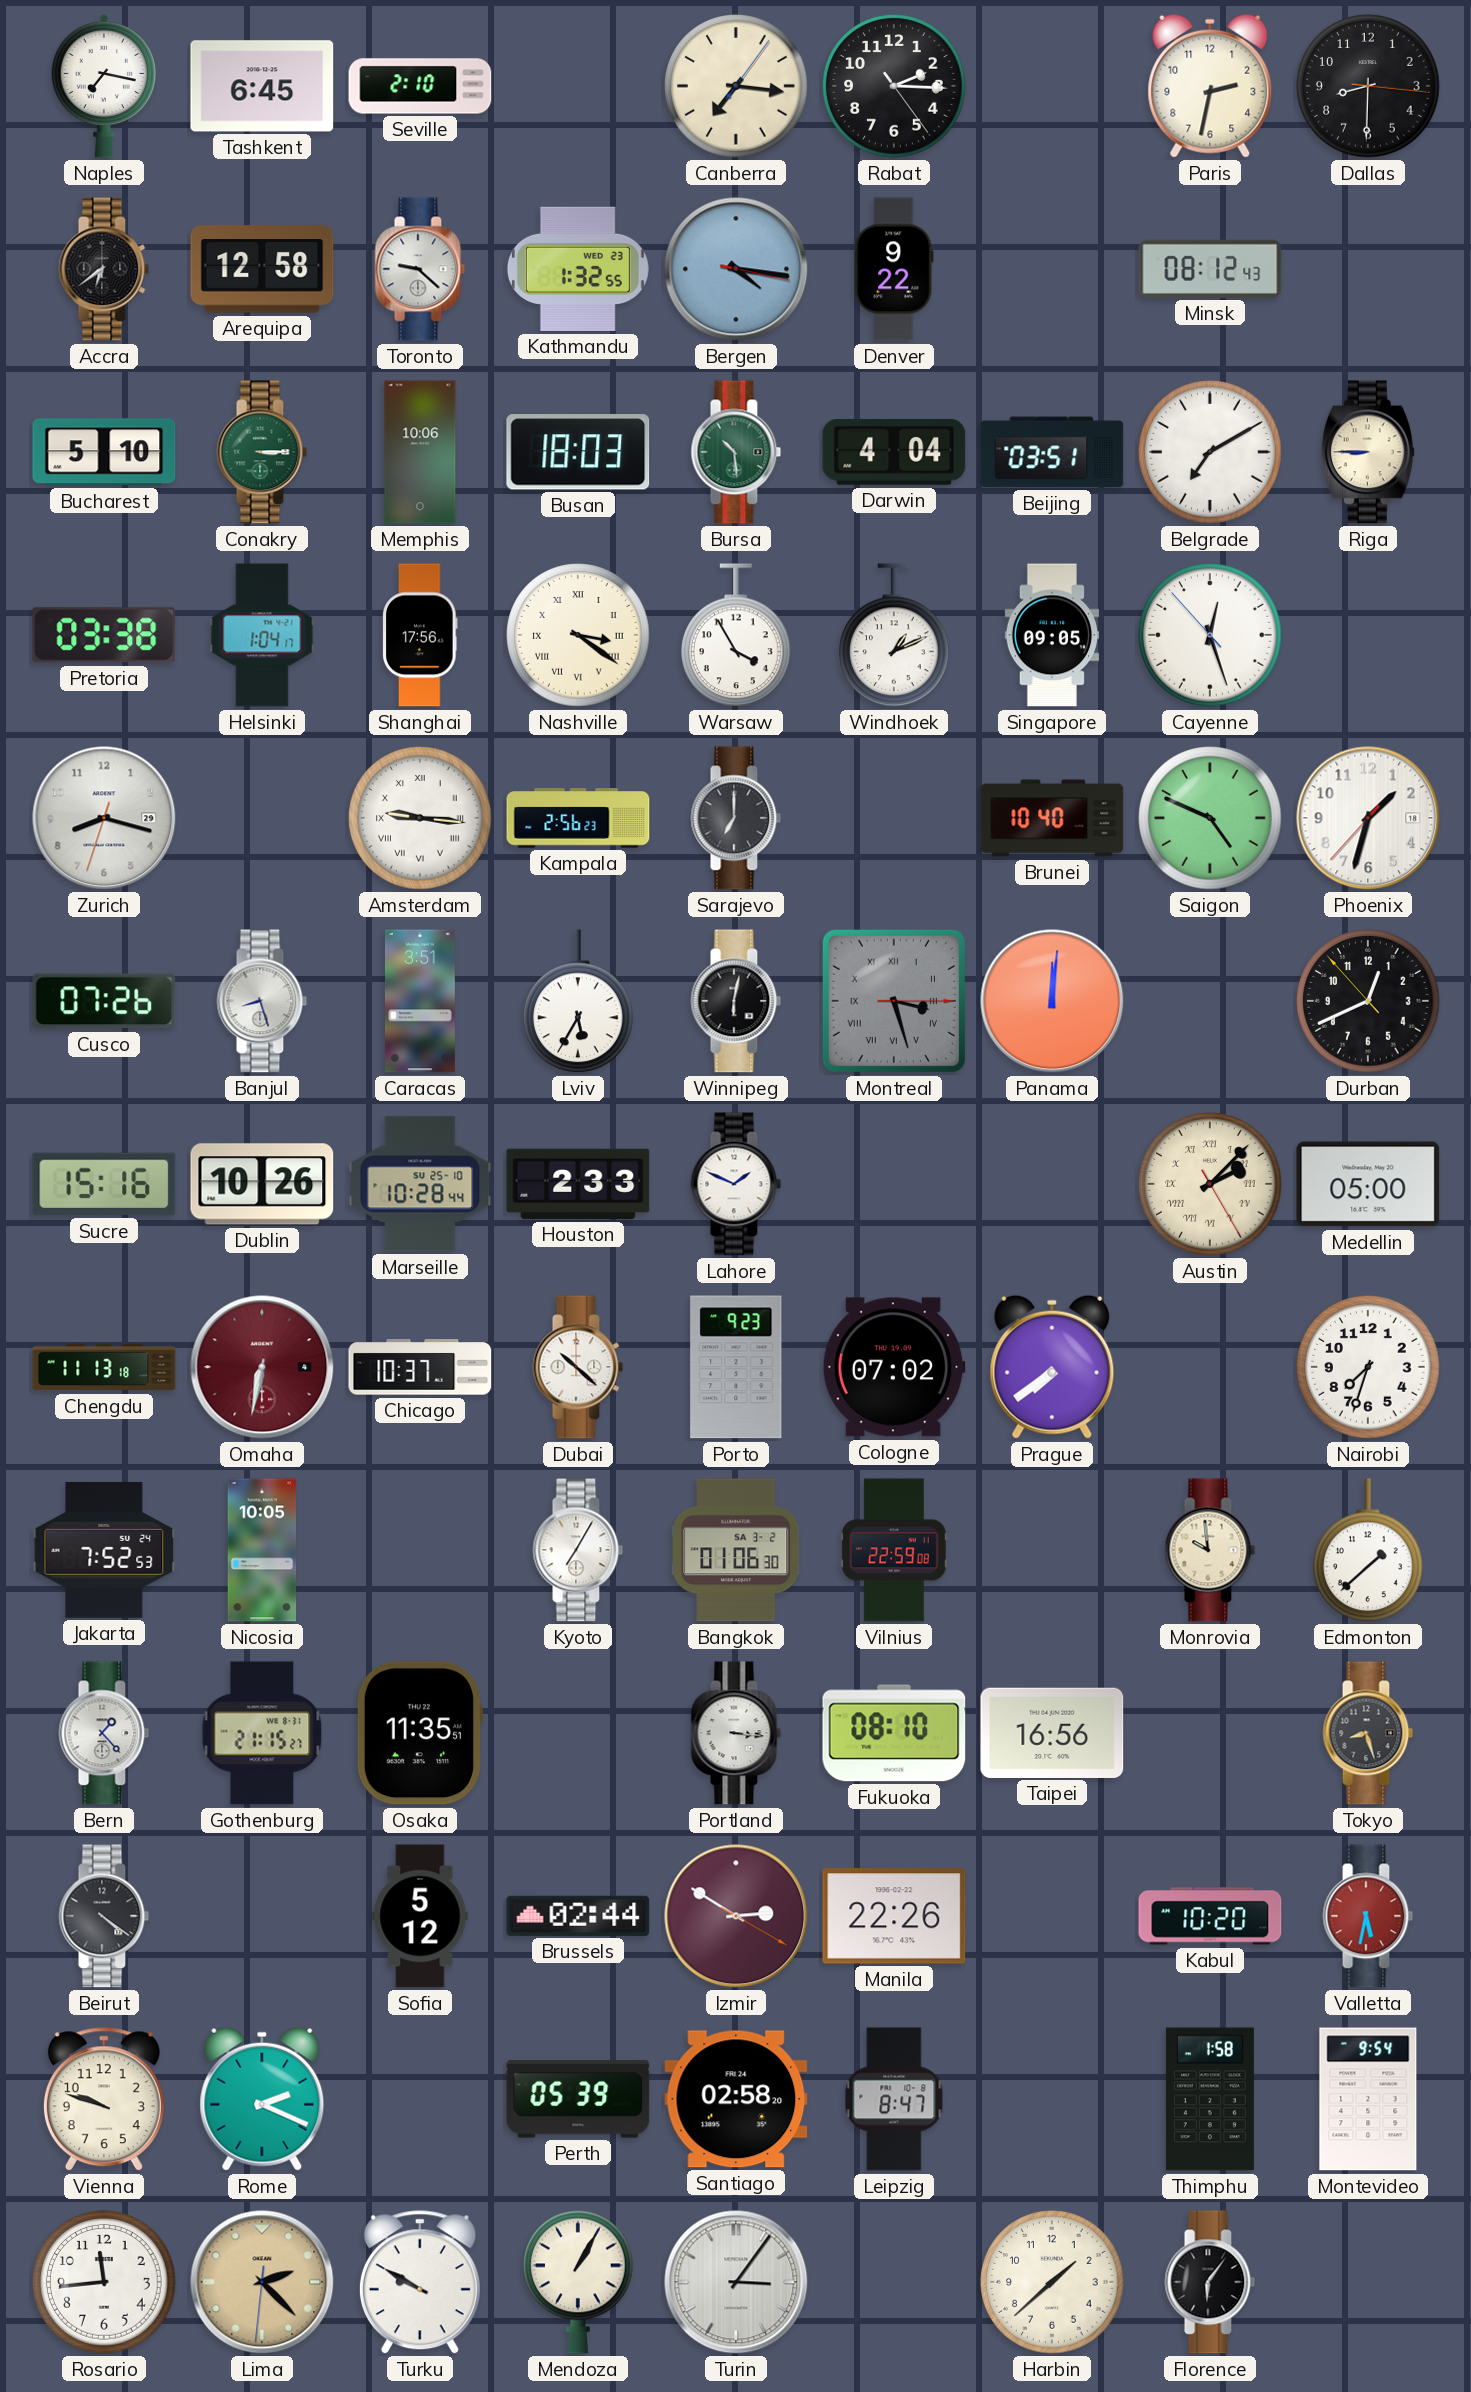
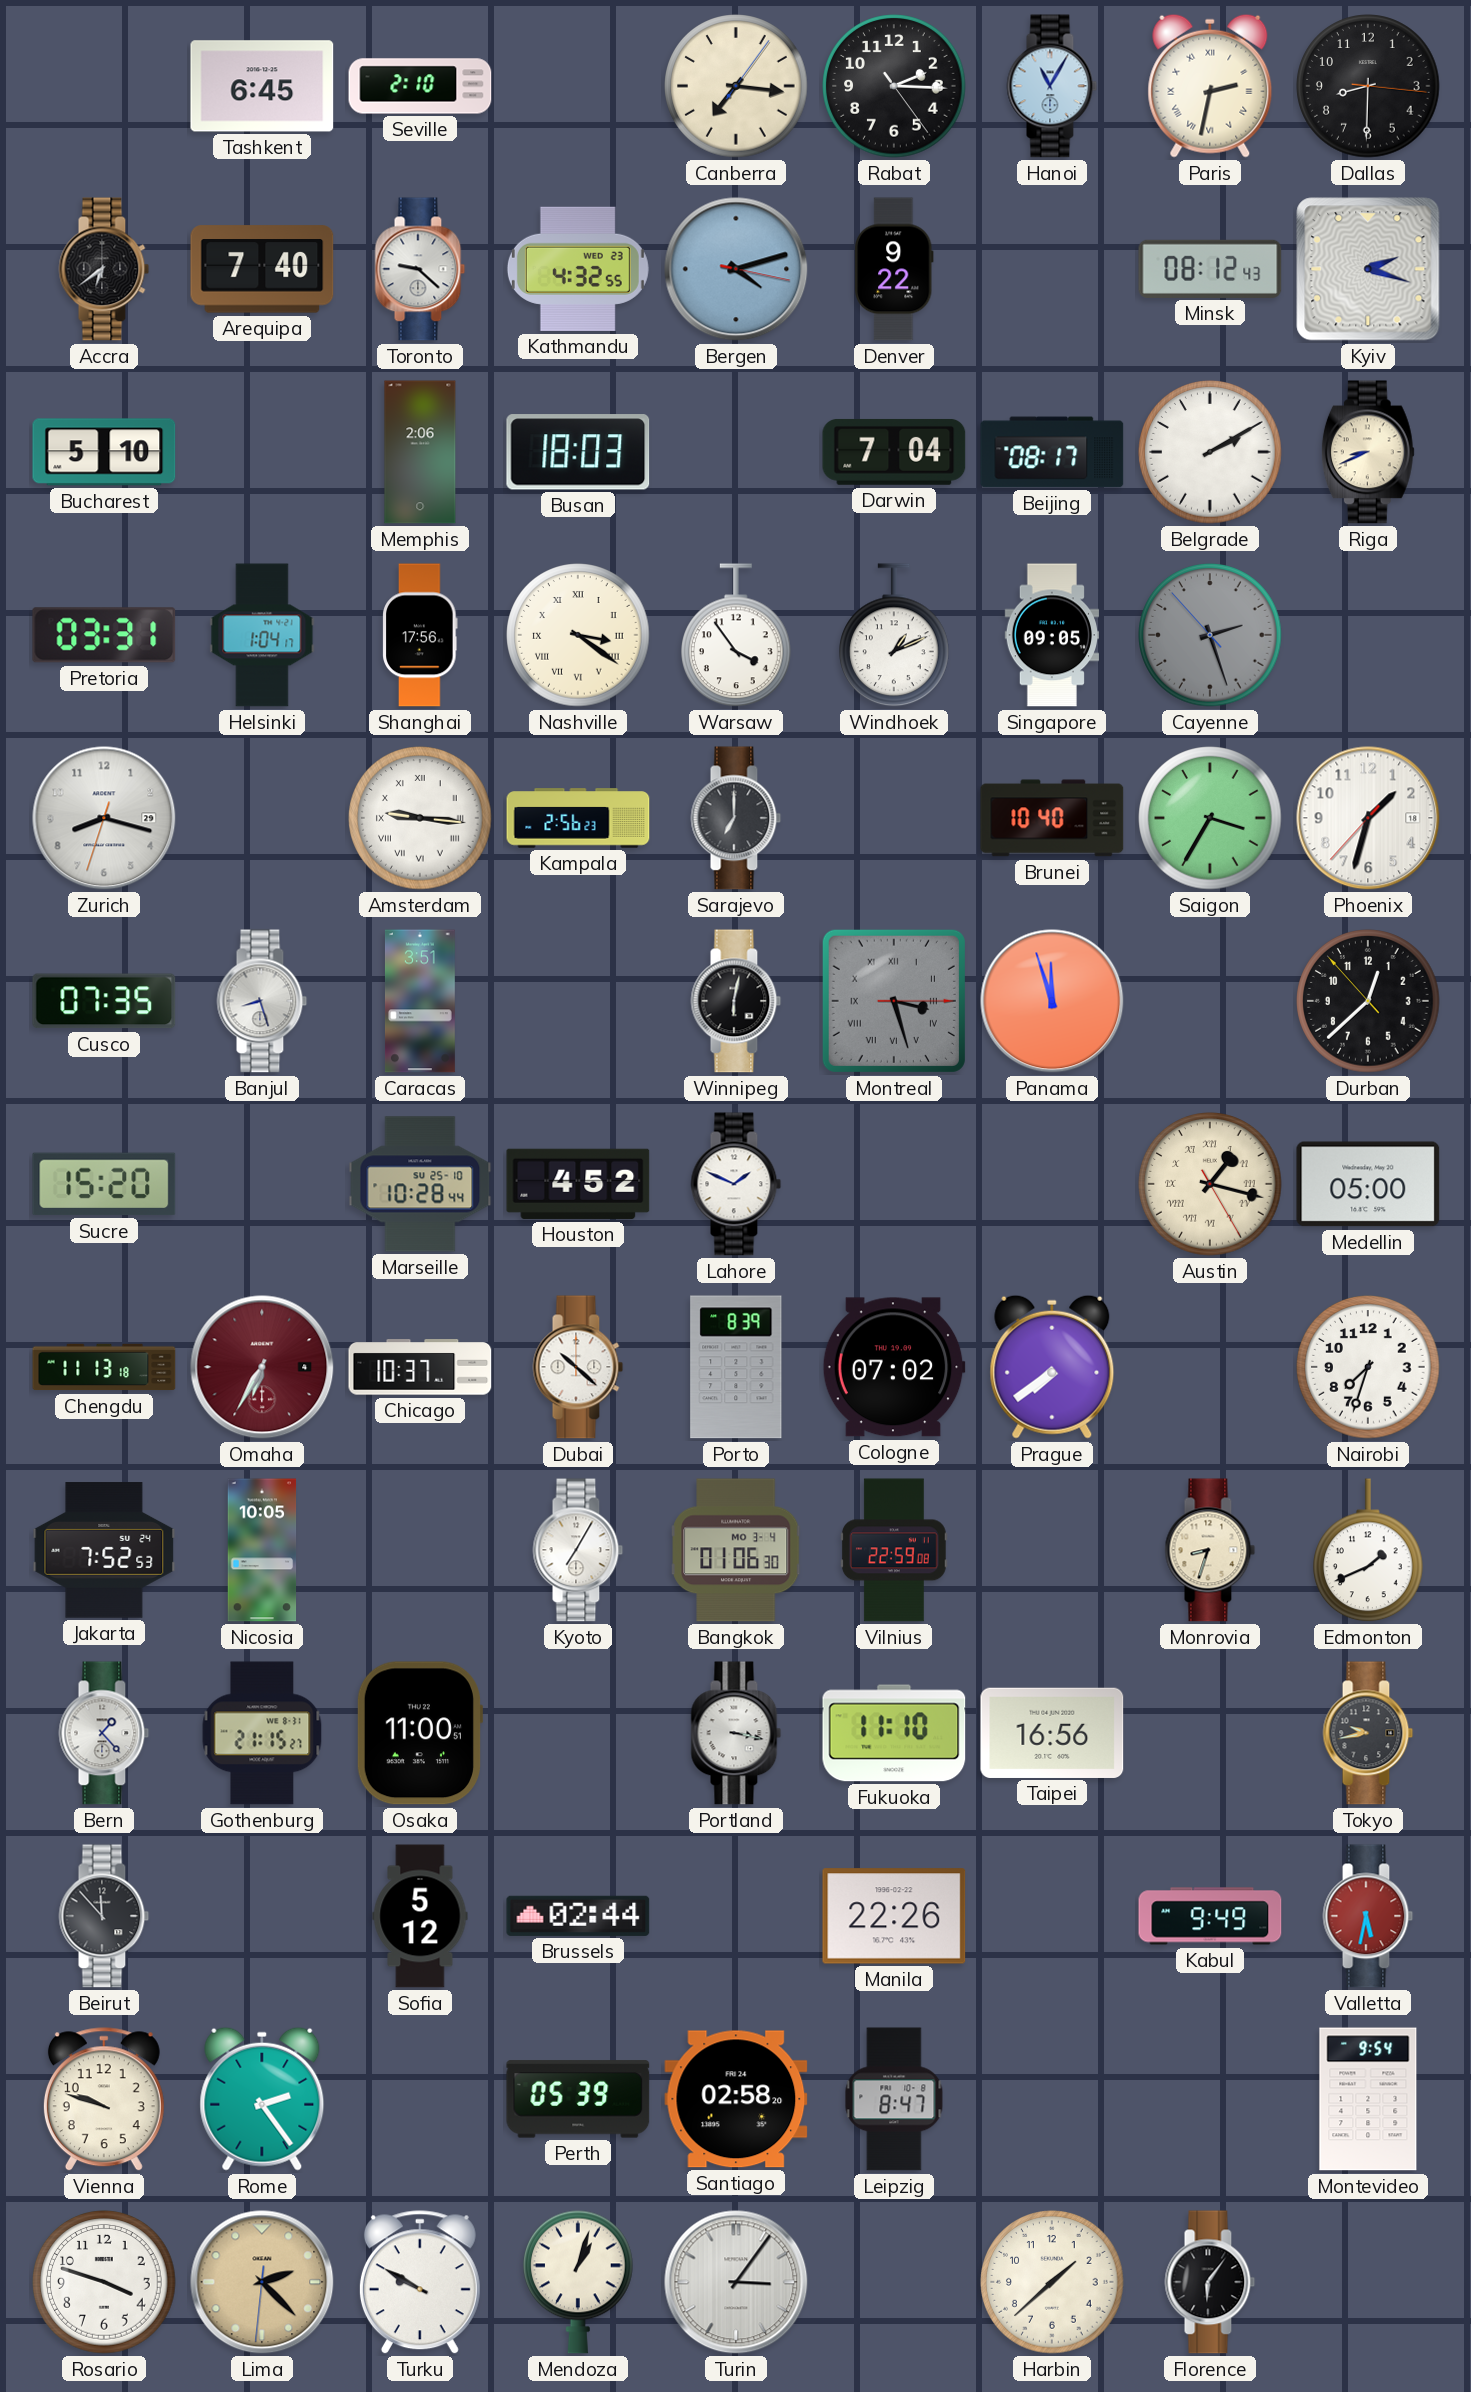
Naples: 7:17 -> none
Hanoi: none -> 11:05
Paris numerals: Arabic -> Roman
Arequipa: 12:58 -> 7:40
Kathmandu: 1:32 -> 4:32
Bergen: 4:16 -> 4:12
Kyiv: none -> 2:18
Conakry: 3:15 -> none
Memphis: 10:06 -> 2:06
Bursa: 10:29 -> none
Darwin: 4:04 -> 7:04
Beijing: 03:51 -> 08:17
Belgrade: 7:10 -> 2:10
Riga: 8:45 -> 8:41
Pretoria: 03:38 -> 03:31
Warsaw: 3:55 -> 3:54
Cayenne: 12:26 -> 2:26
Cayenne dial: white -> grey
Saigon: 4:49 -> 3:35
Cusco: 07:26 -> 07:35
Lviv: 5:35 -> none
Panama: 12:01 -> 11:57
Durban: 12:40 -> 12:37
Sucre: 15:16 -> 15:20
Dublin: 10:26 -> none
Houston: 2:33 -> 4:52
Austin: 2:07 -> 1:17
Omaha: 6:32 -> 6:35
Porto: 9:23 -> 8:39
Bangkok date: SA 3-2 -> MO 3-4
Monrovia: 9:59 -> 8:33
Edmonton: 1:38 -> 1:41
Osaka: 11:35 -> 11:00
Portland: 3:16 -> 3:17
Fukuoka: 08:10 -> 11:10
Tokyo: 8:27 -> 9:43
Beirut: 4:21 -> 11:53
Izmir: 2:50 -> none
Kabul: 10:20 -> 9:49
Rome: 2:19 -> 2:24
Thimphu: 1:58 -> none
Rosario: 11:44 -> 3:48
Mendoza: 1:05 -> 1:03
